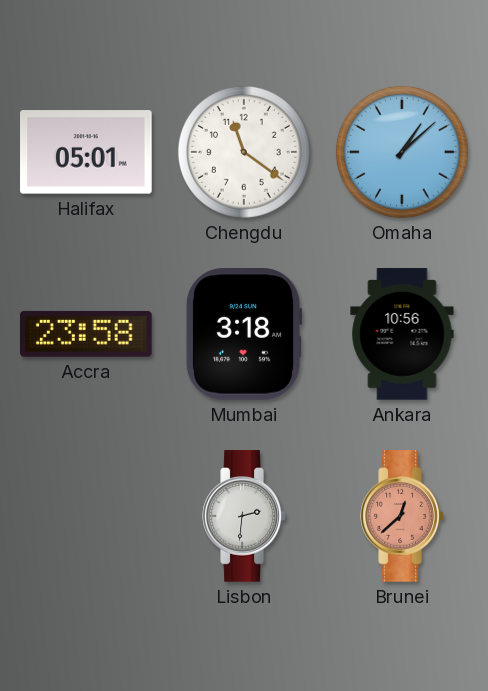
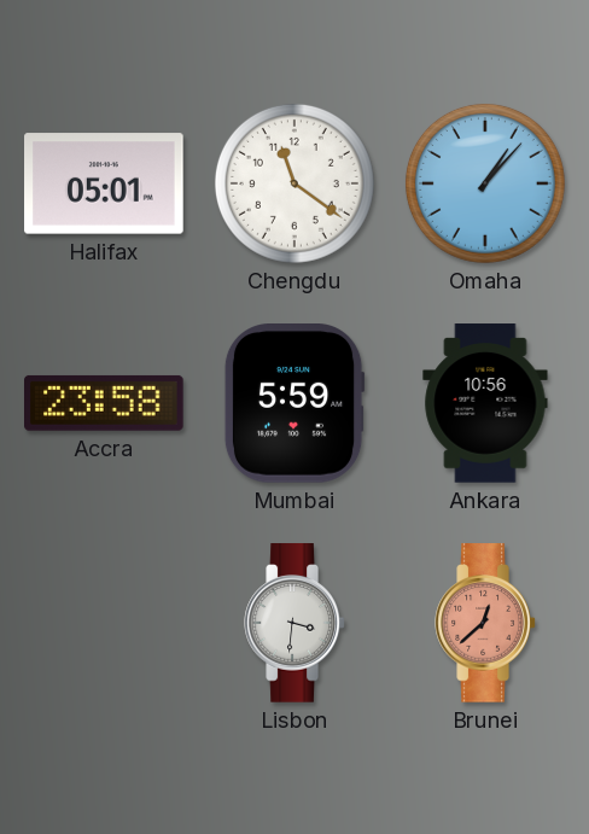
Omaha: 1:08 -> 1:07
Mumbai: 3:18 -> 5:59
Lisbon: 2:31 -> 3:31
